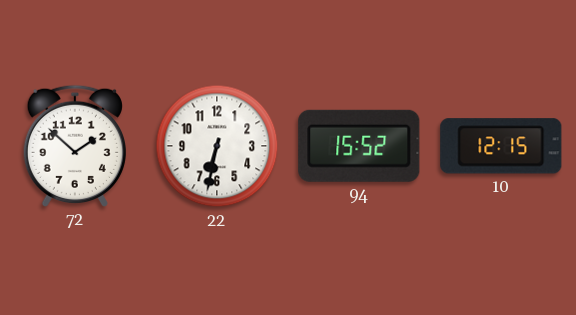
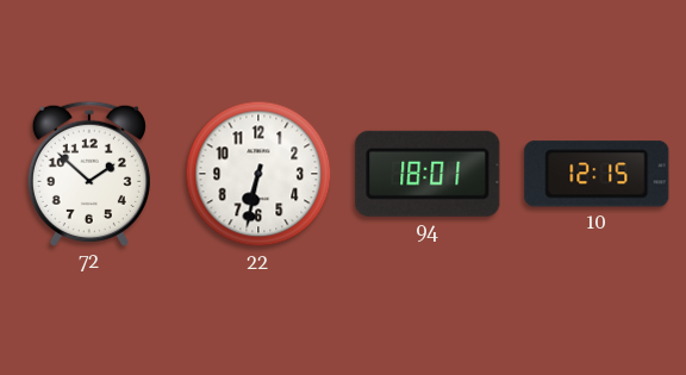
94: 15:52 -> 18:01
